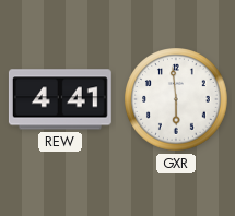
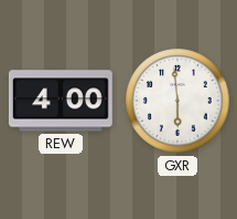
REW: 4:41 -> 4:00
